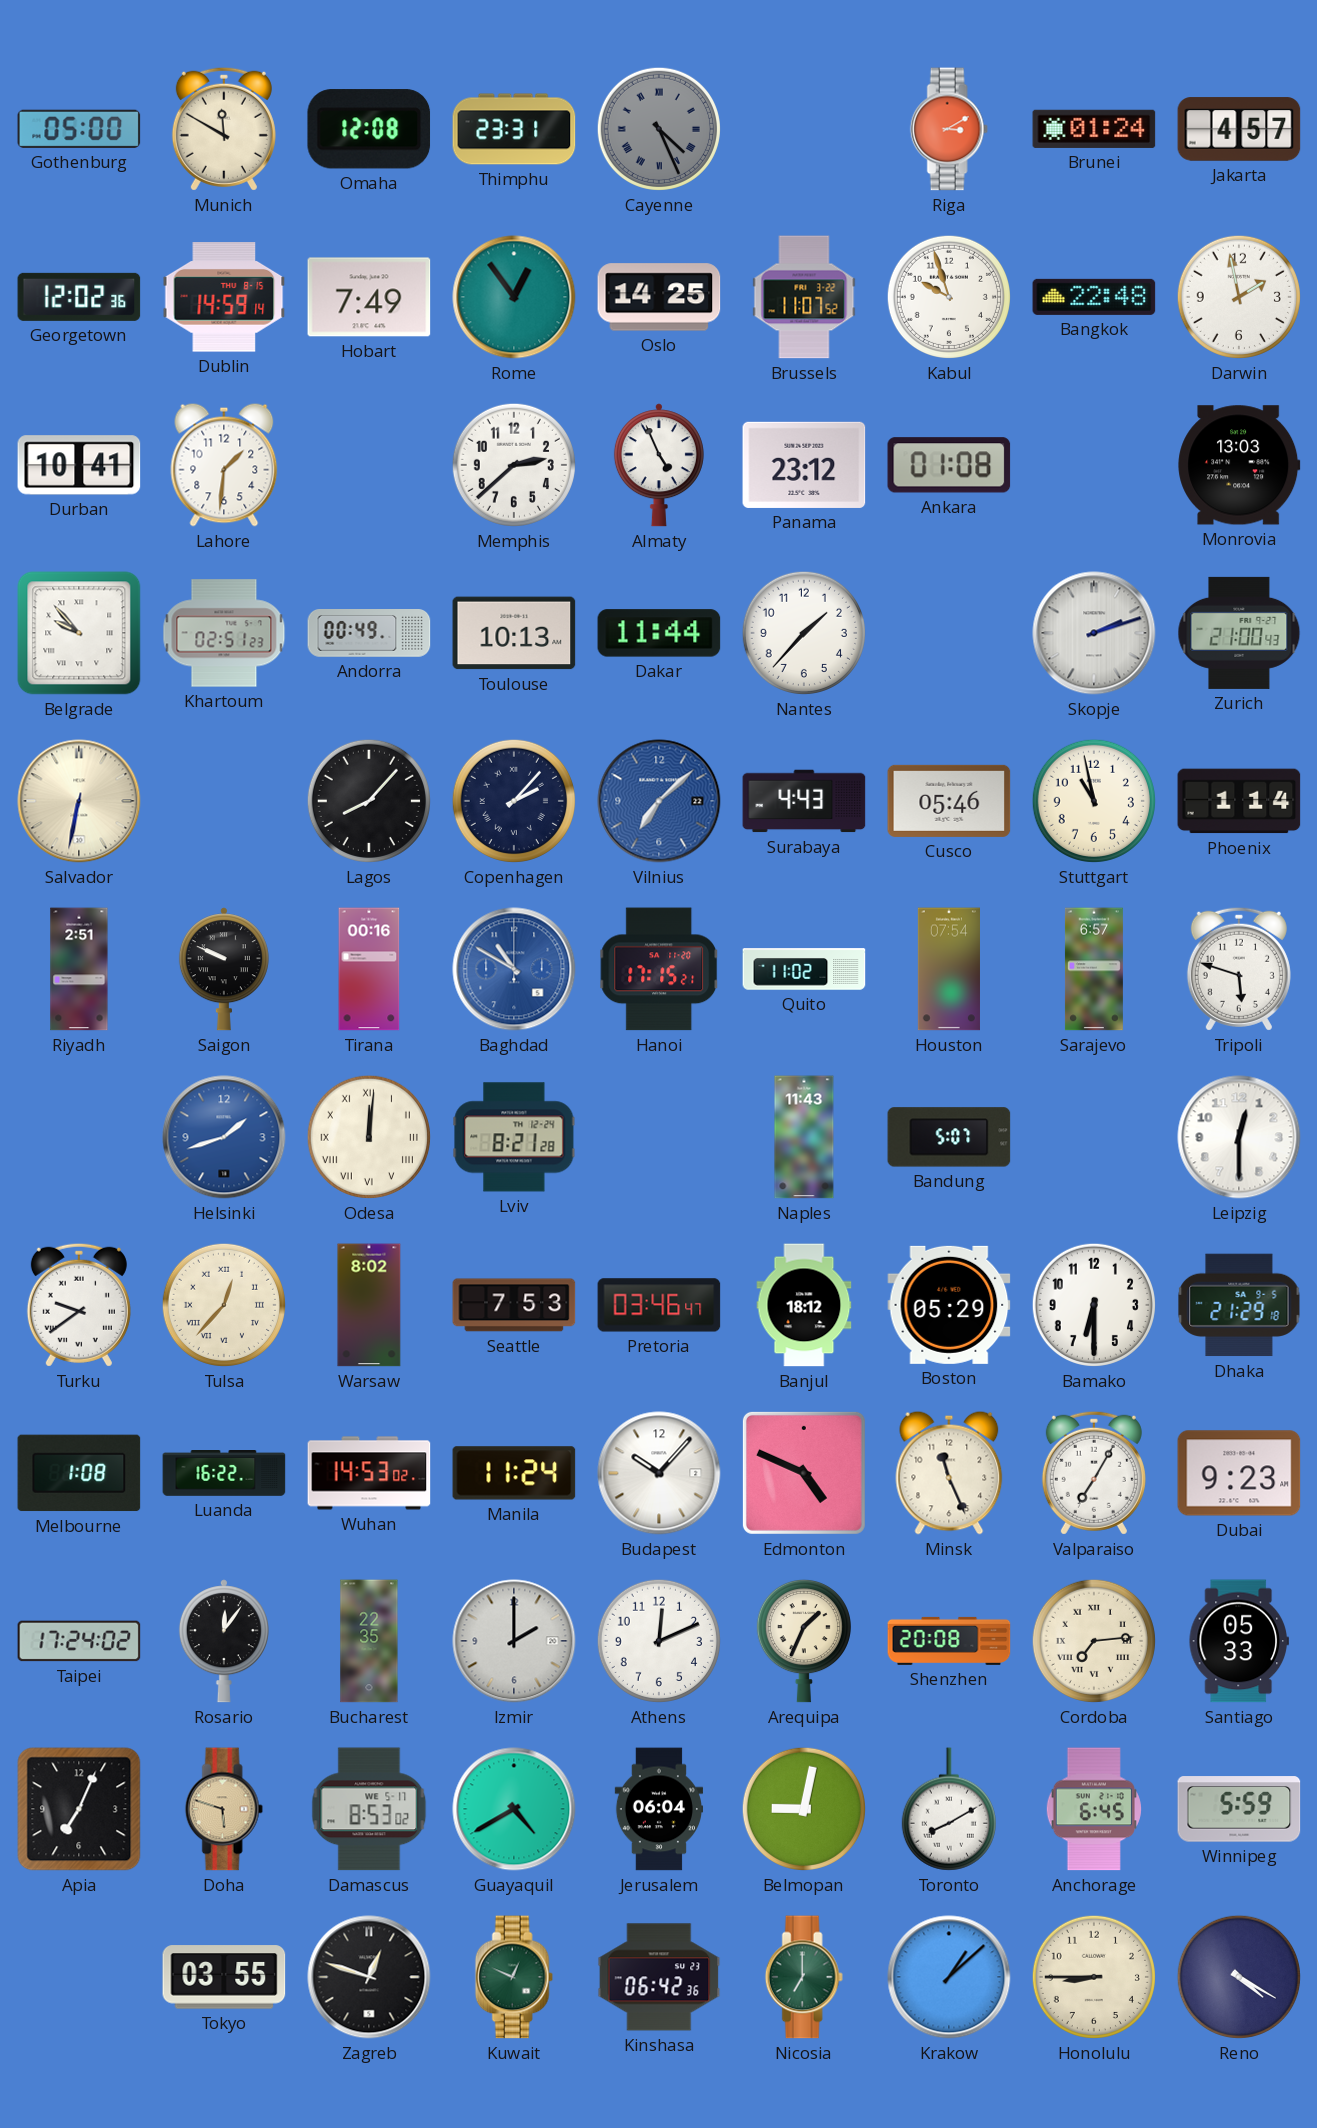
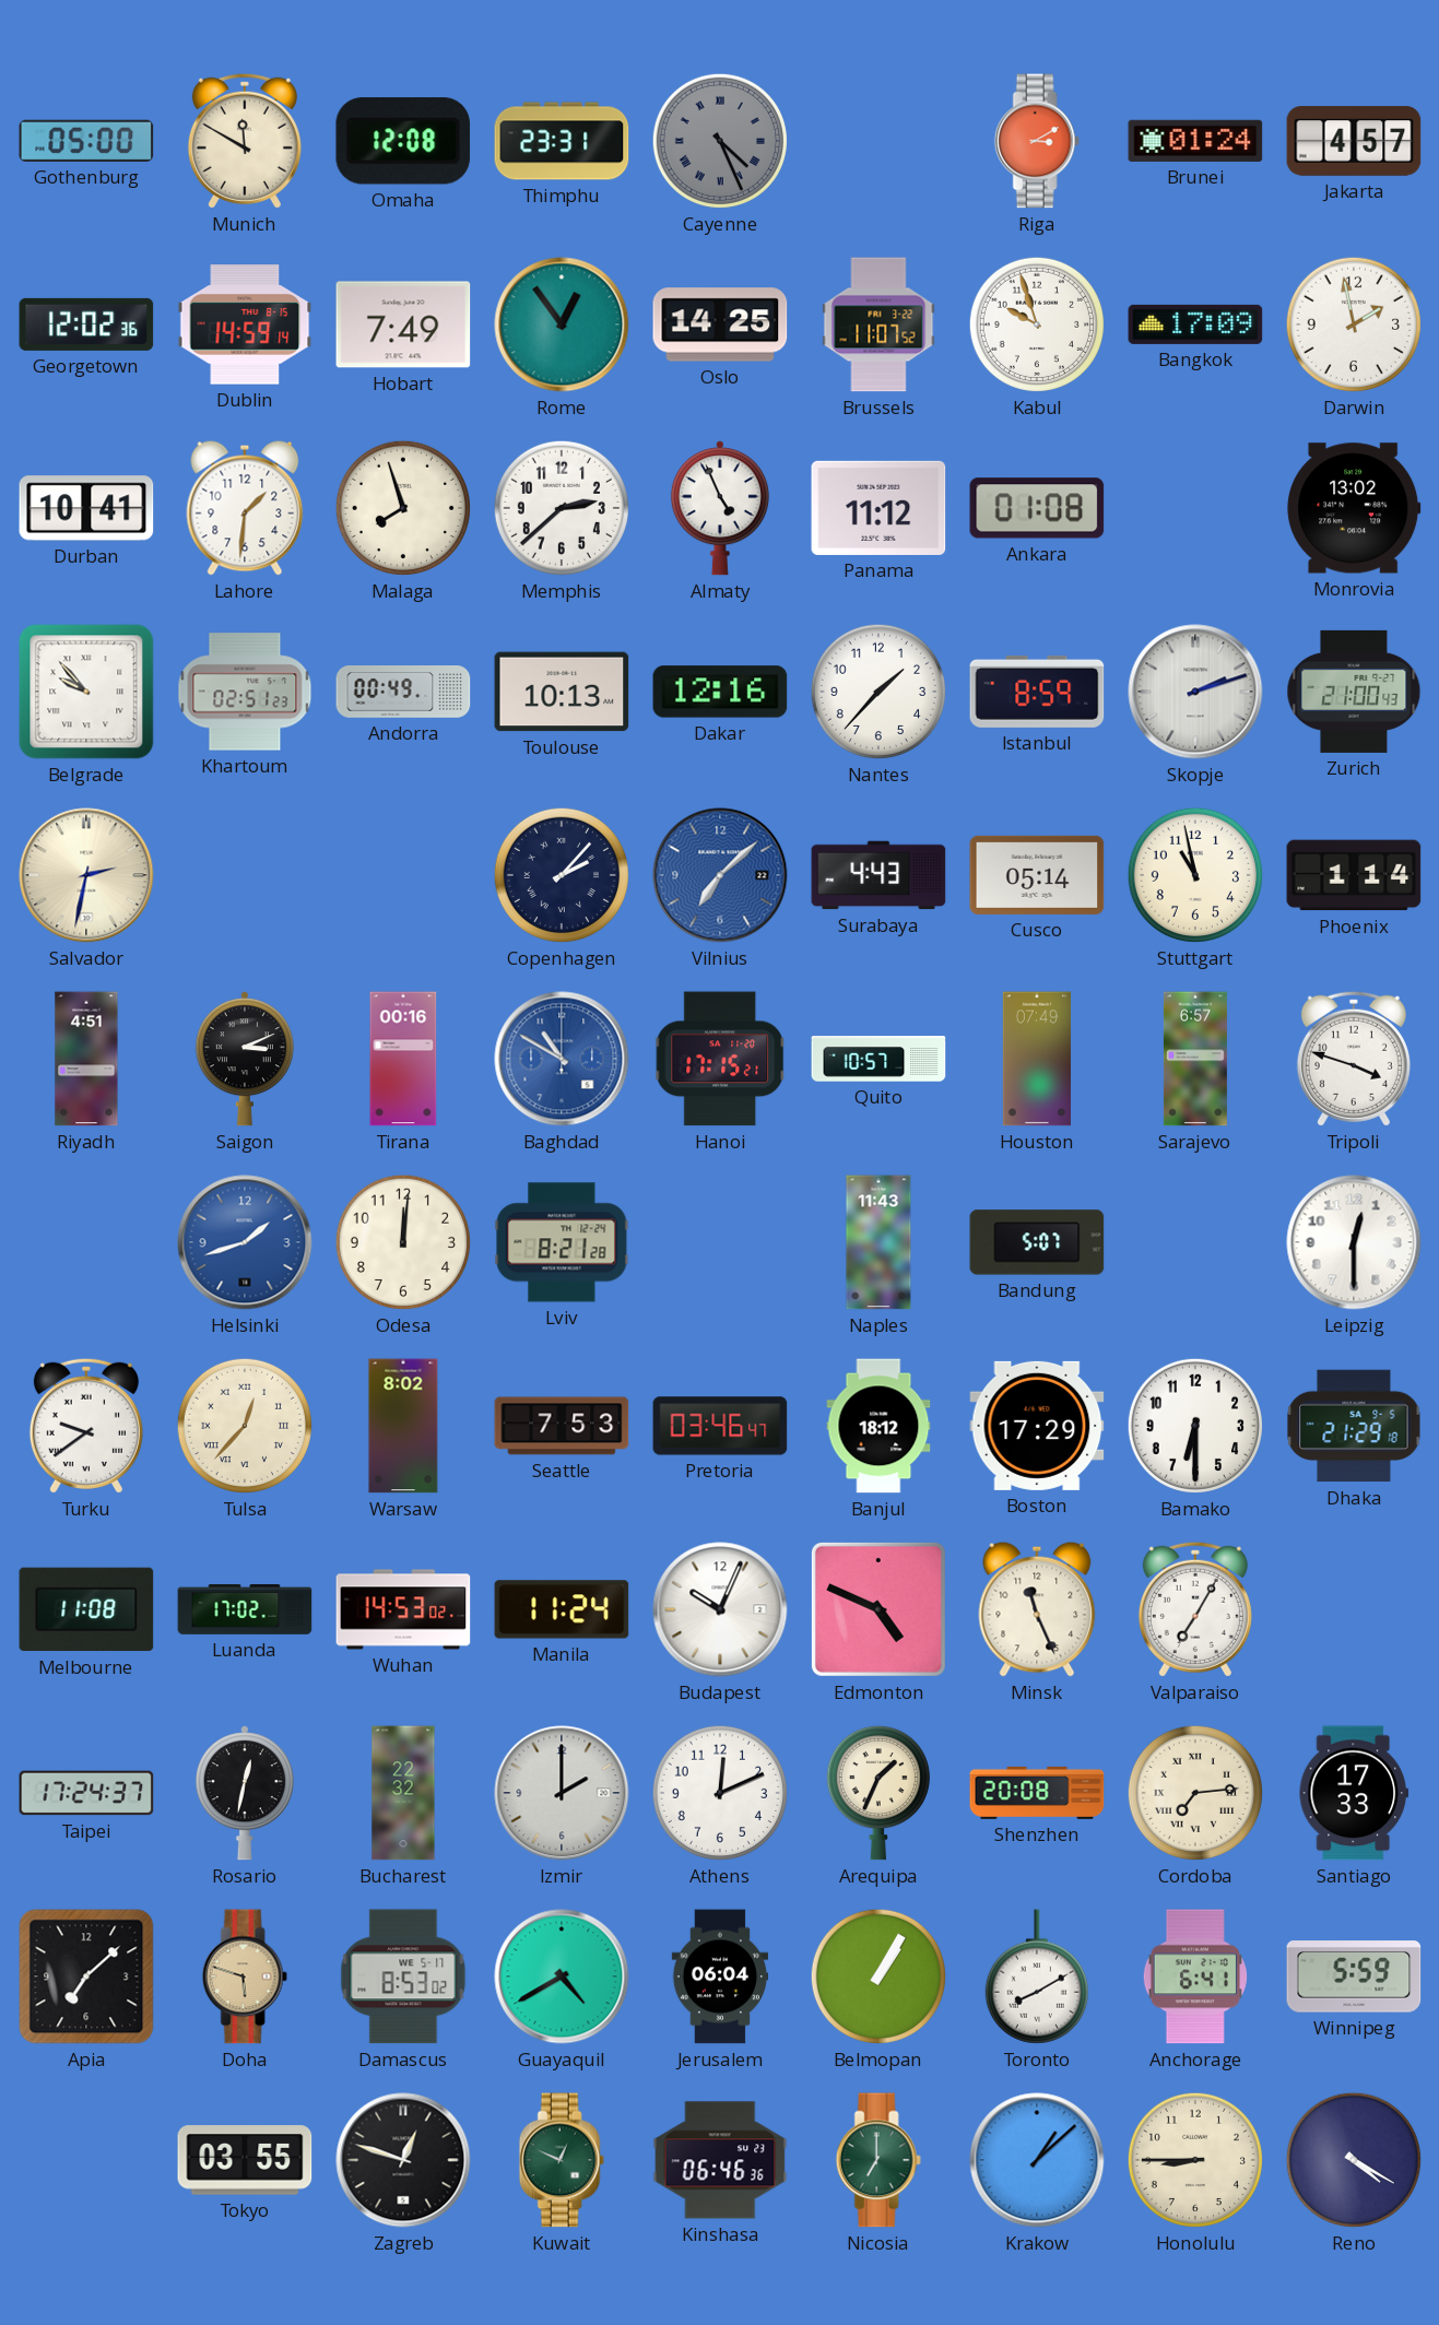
Bangkok: 22:48 -> 17:09
Malaga: none -> 7:57
Panama: 23:12 -> 11:12
Monrovia: 13:03 -> 13:02
Dakar: 11:44 -> 12:16
Istanbul: none -> 8:59
Salvador: 6:32 -> 2:32
Lagos: 8:07 -> none
Cusco: 05:46 -> 05:14
Riyadh: 2:51 -> 4:51
Saigon: 9:49 -> 3:11
Quito: 11:02 -> 10:57
Houston: 07:54 -> 07:49
Tripoli: 5:48 -> 3:48
Odesa numerals: Roman -> Arabic
Boston: 05:29 -> 17:29
Melbourne: 1:08 -> 11:08
Luanda: 16:22 -> 17:02
Budapest: 10:07 -> 10:04
Dubai: 9:23 -> none
Taipei: 17:24:02 -> 17:24:37
Rosario: 12:06 -> 12:32
Bucharest: 22:35 -> 22:32
Santiago: 05:33 -> 17:33
Apia: 7:04 -> 7:08
Belmopan: 9:02 -> 1:05
Anchorage: 6:45 -> 6:41
Kinshasa: 06:42 -> 06:46
